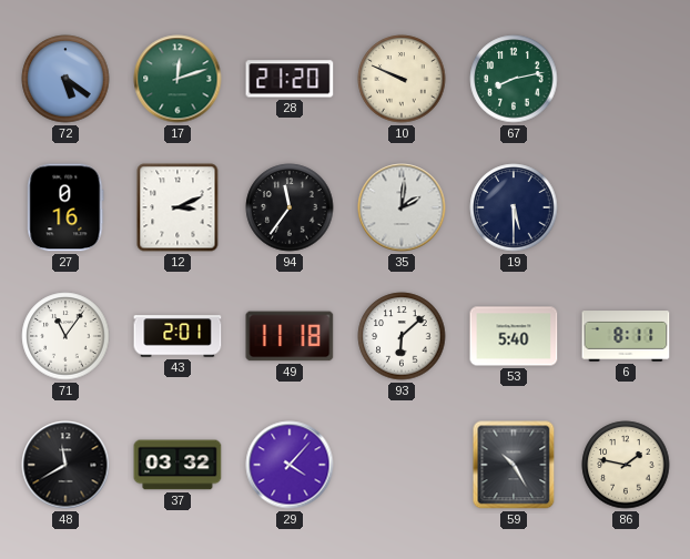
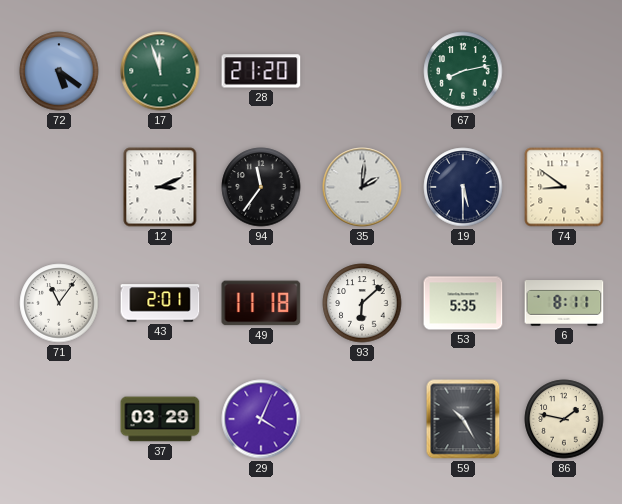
17: 12:12 -> 11:57
10: 9:49 -> none
27: 0:16 -> none
74: none -> 8:51
53: 5:40 -> 5:35
48: 11:40 -> none
37: 03:32 -> 03:29
29: 4:07 -> 4:04
